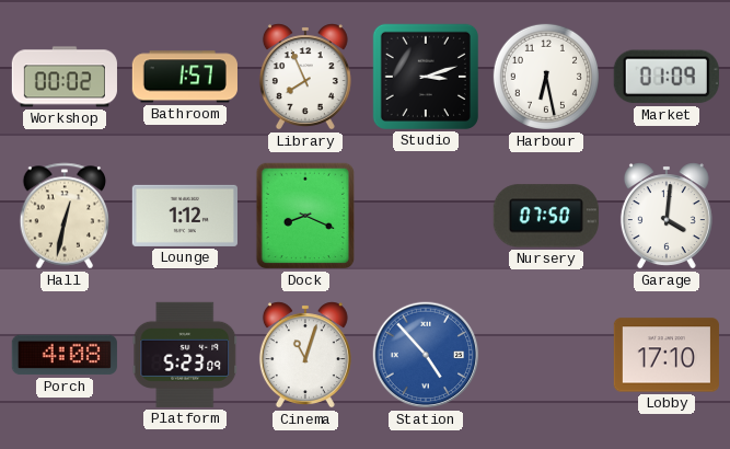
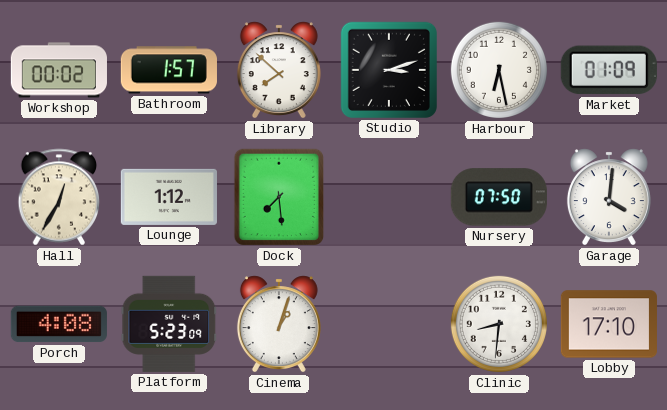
Library: 7:56 -> 7:52
Hall: 12:32 -> 12:35
Dock: 8:19 -> 7:29
Cinema: 11:03 -> 1:03
Station: 4:53 -> none
Clinic: none -> 8:31
